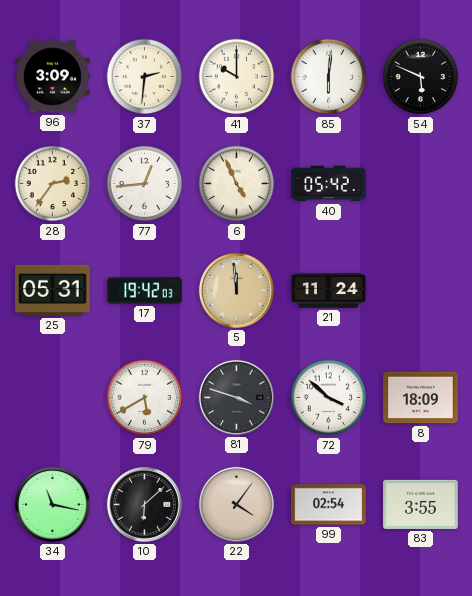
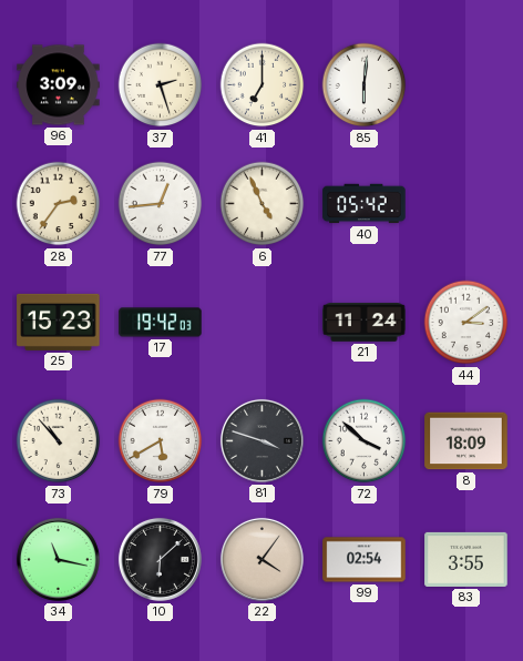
37: 2:31 -> 2:27
41: 10:00 -> 7:00
54: 5:49 -> none
25: 05:31 -> 15:23
5: 11:59 -> none
44: none -> 3:09
73: none -> 10:53
